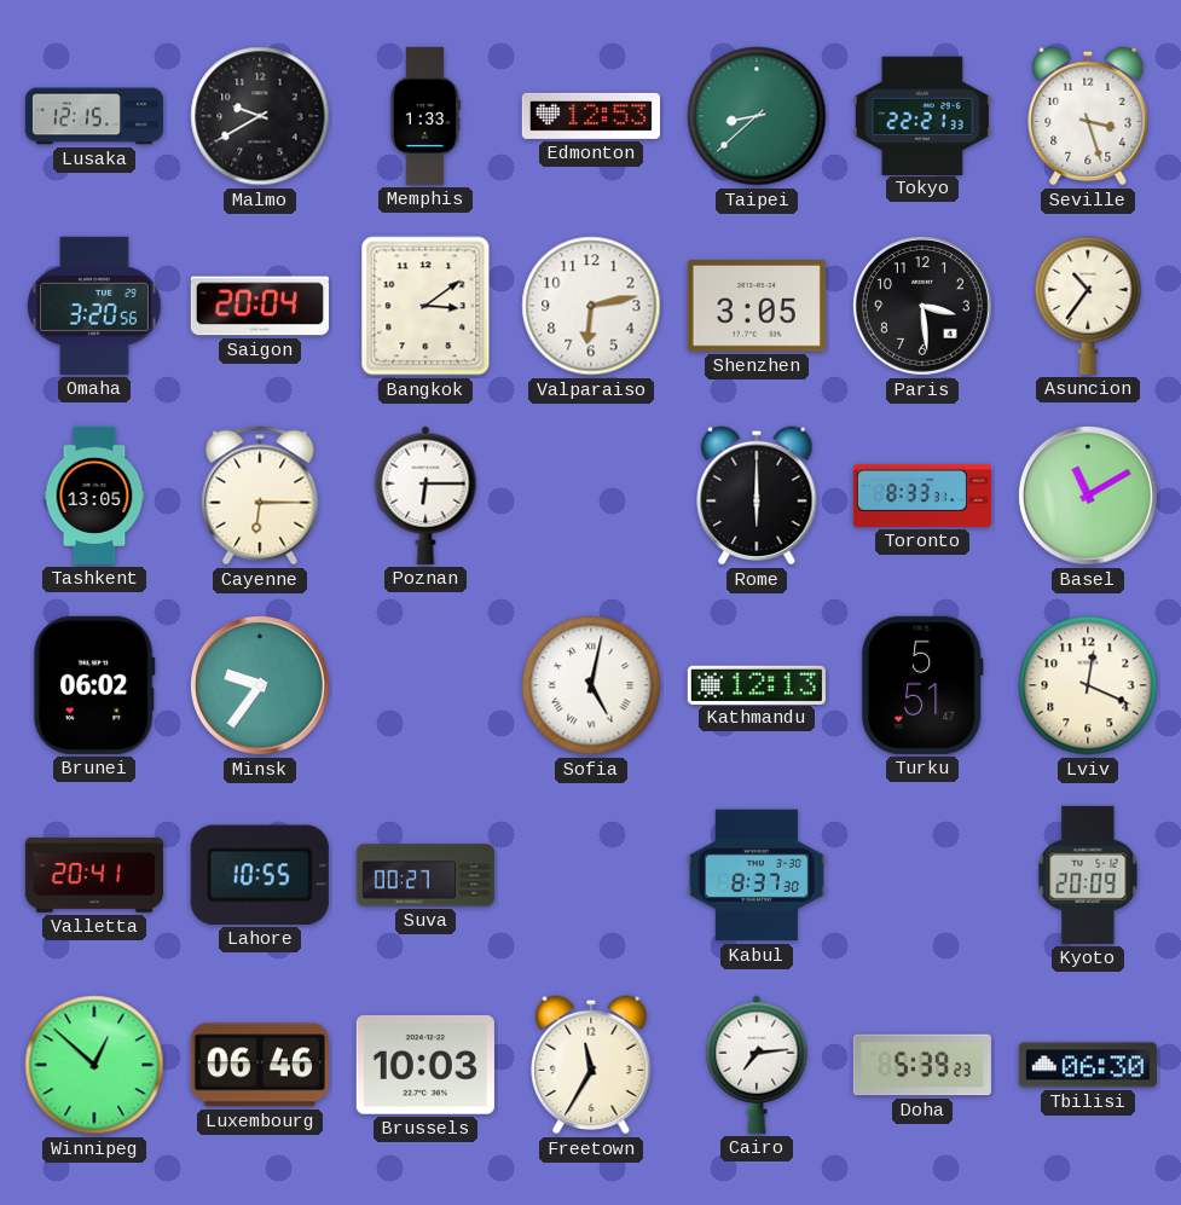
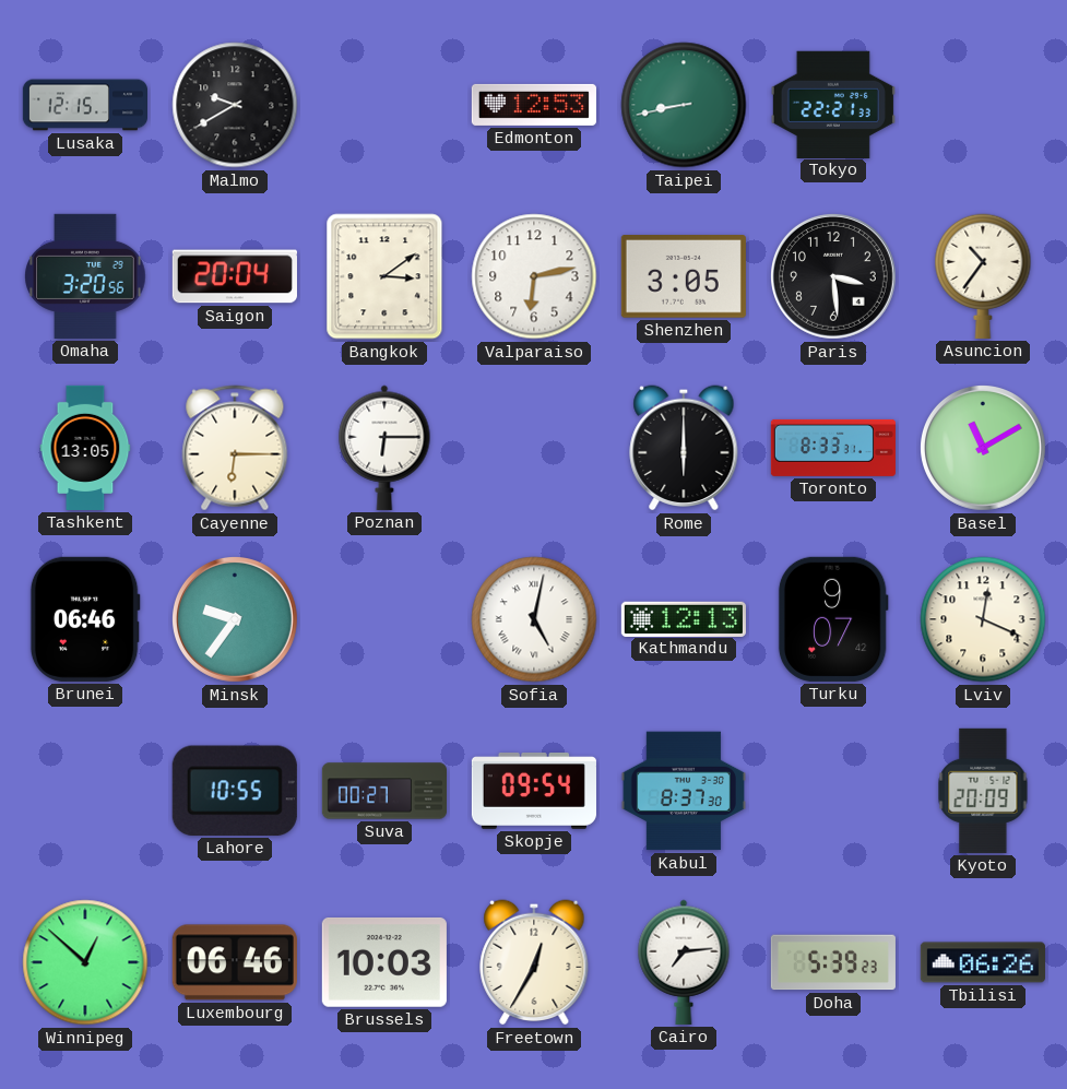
Memphis: 1:33 -> none
Taipei: 8:38 -> 8:43
Seville: 3:27 -> none
Brunei: 06:02 -> 06:46
Turku: 5:51 -> 9:07
Valletta: 20:41 -> none
Skopje: none -> 09:54
Freetown: 11:35 -> 12:35
Tbilisi: 06:30 -> 06:26
